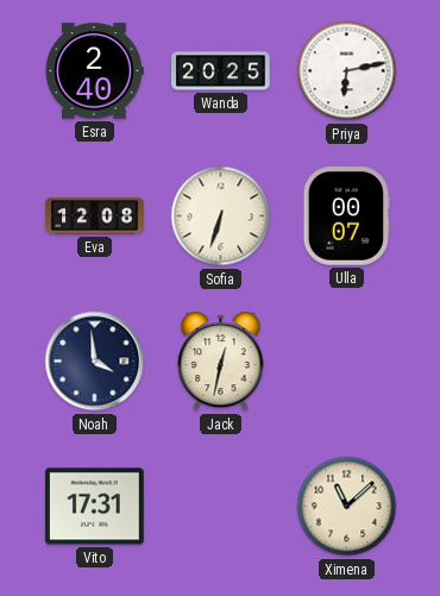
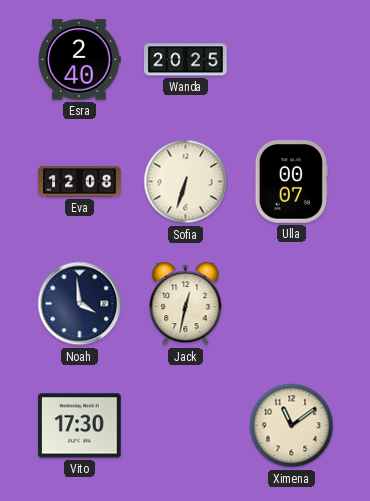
Priya: 6:13 -> none
Vito: 17:31 -> 17:30
Ximena: 11:08 -> 11:09
